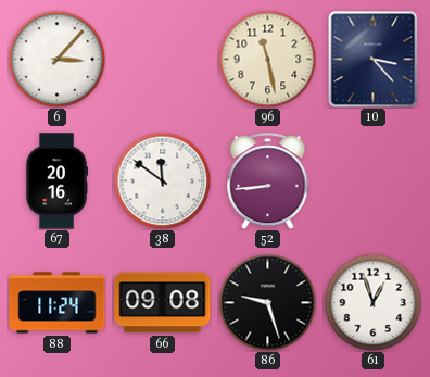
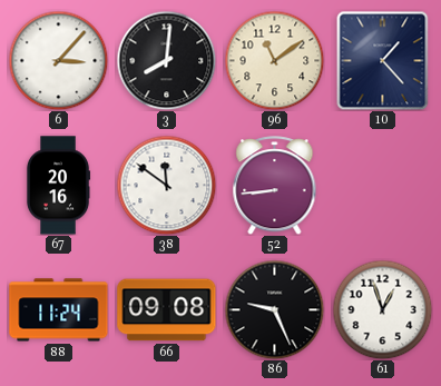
3: none -> 8:01
96: 11:28 -> 11:09
10: 3:23 -> 1:23
86: 9:27 -> 9:26
